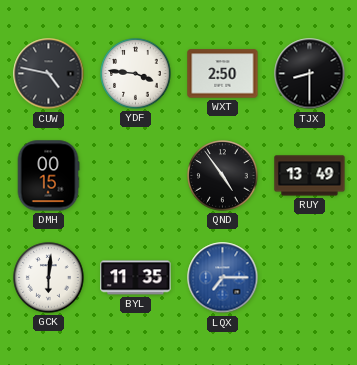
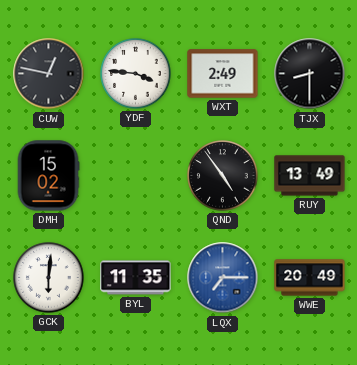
CUW: 4:47 -> 12:47
WXT: 2:50 -> 2:49
DMH: 00:15 -> 15:02
WWE: none -> 20:49
